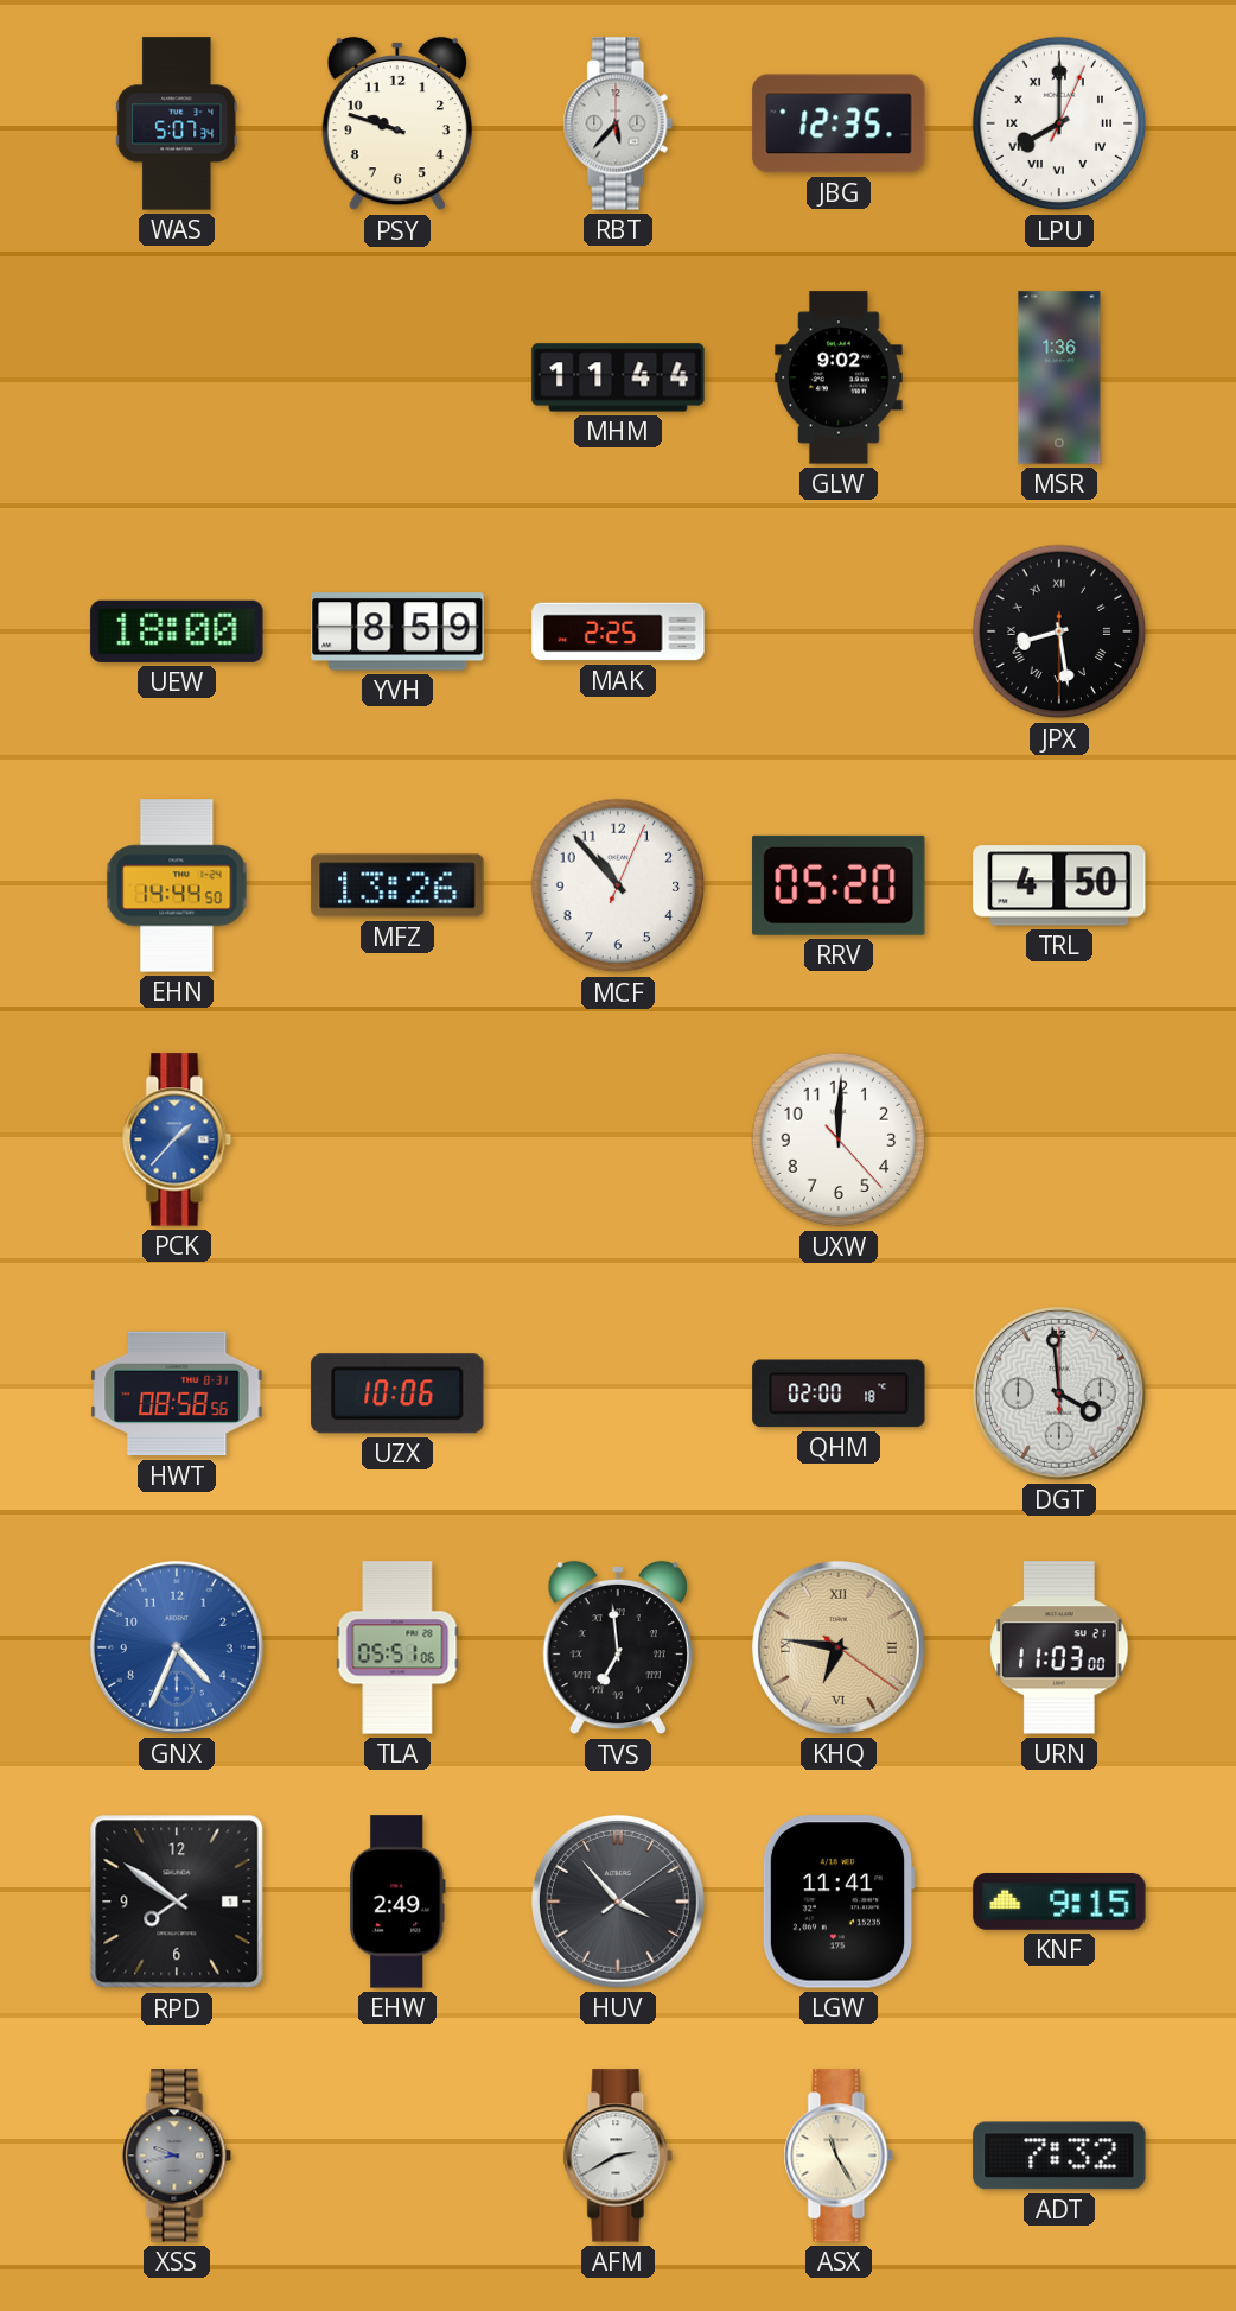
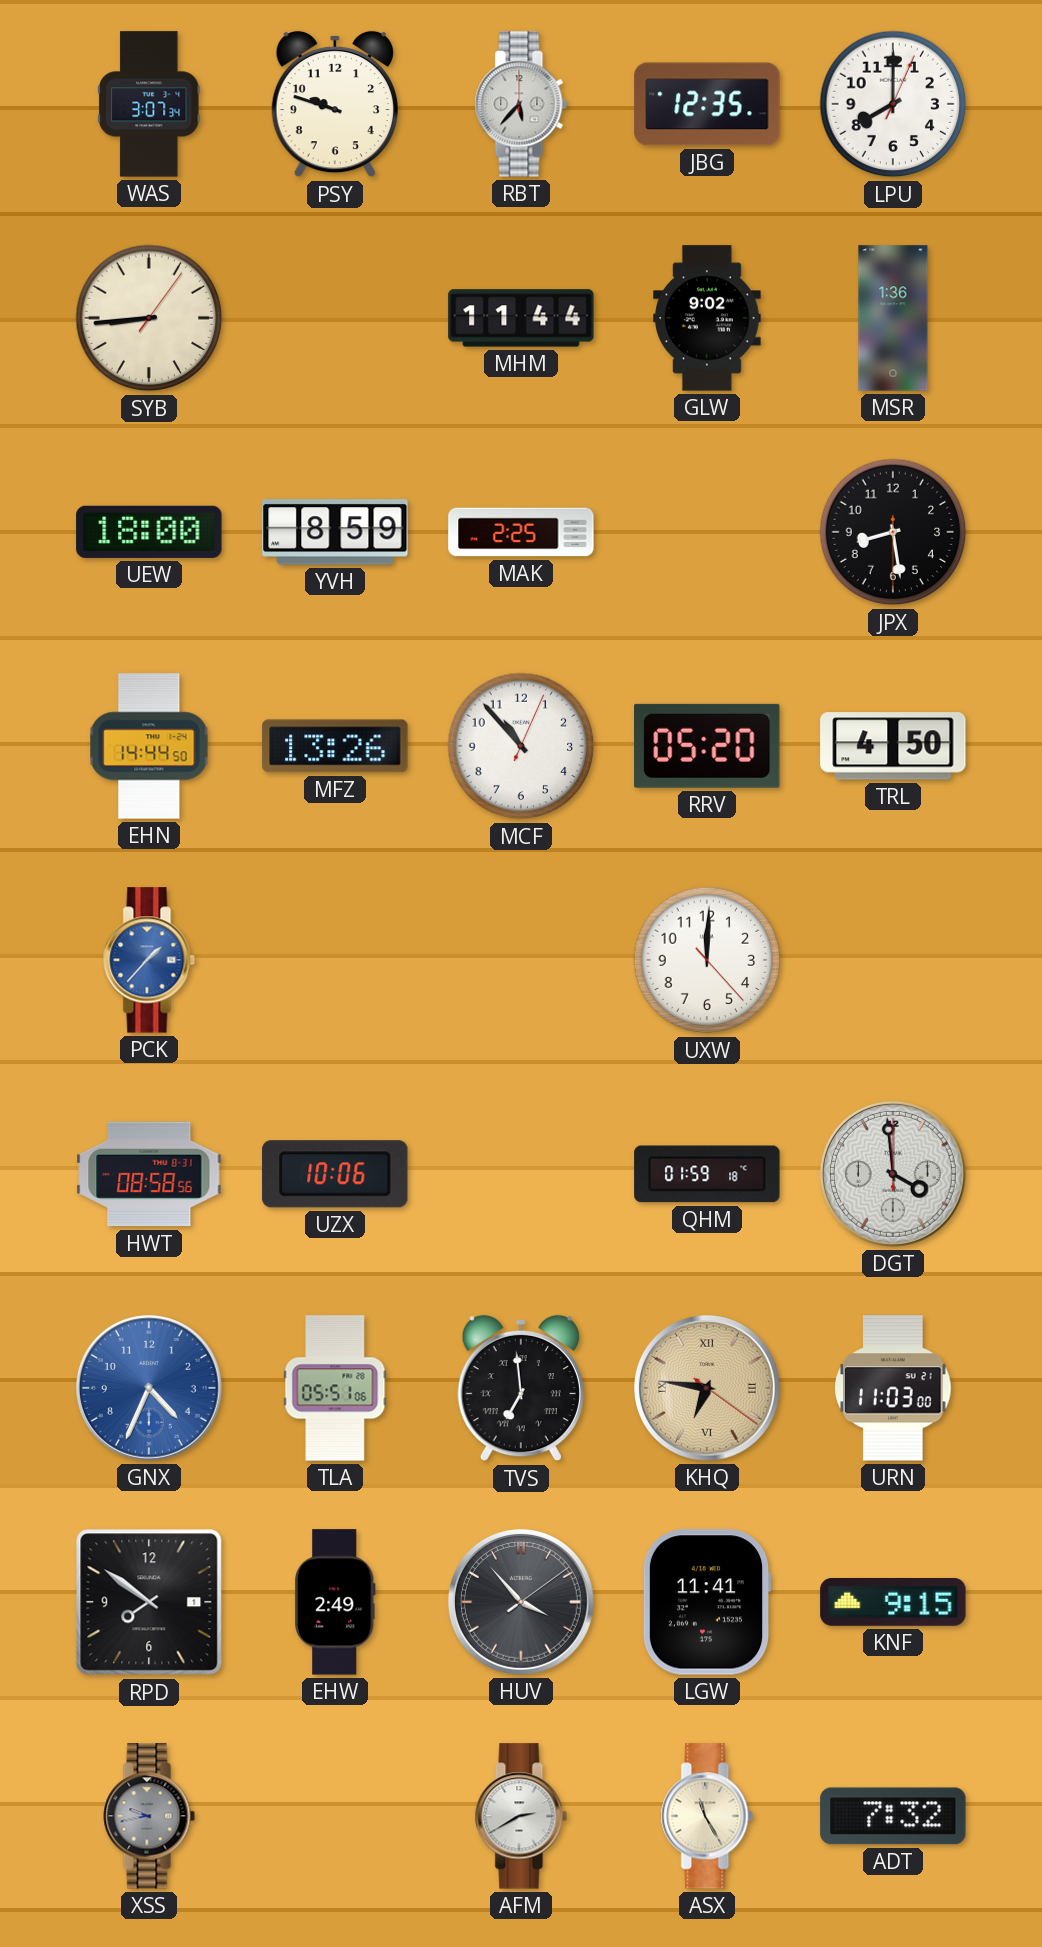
WAS: 5:07 -> 3:07
LPU numerals: Roman -> Arabic
SYB: none -> 8:44
JPX numerals: Roman -> Arabic
QHM: 02:00 -> 01:59
